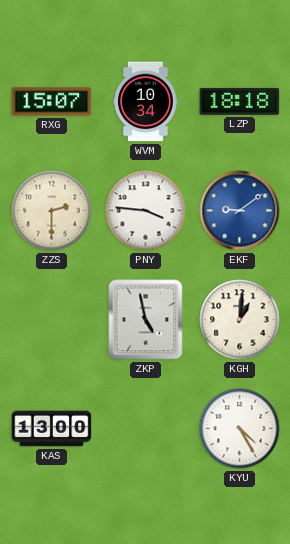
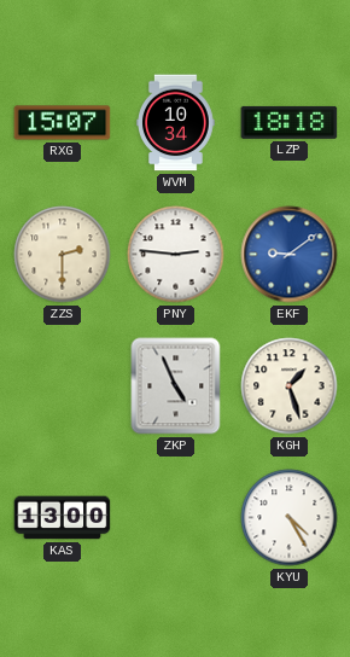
PNY: 3:46 -> 2:46
ZKP: 4:58 -> 4:56
KGH: 1:01 -> 1:27
